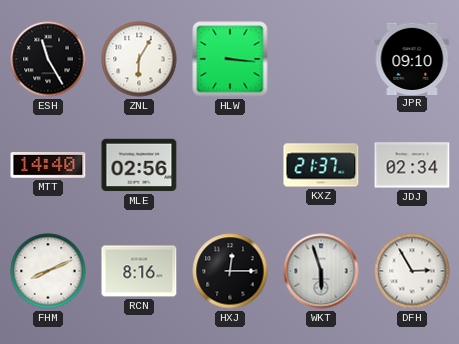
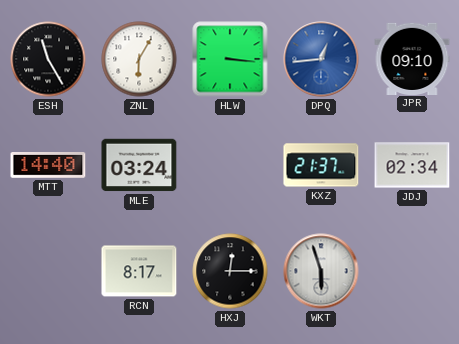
DPQ: none -> 12:44
MLE: 02:56 -> 03:24
FHM: 8:11 -> none
RCN: 8:16 -> 8:17
DFH: 2:55 -> none
